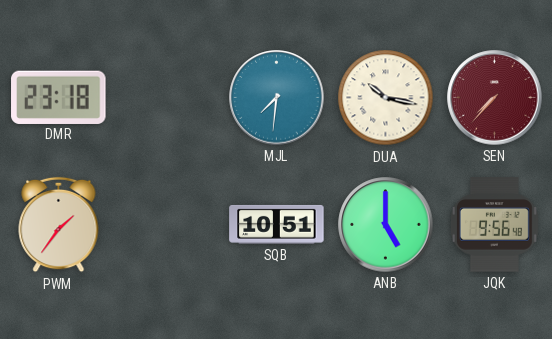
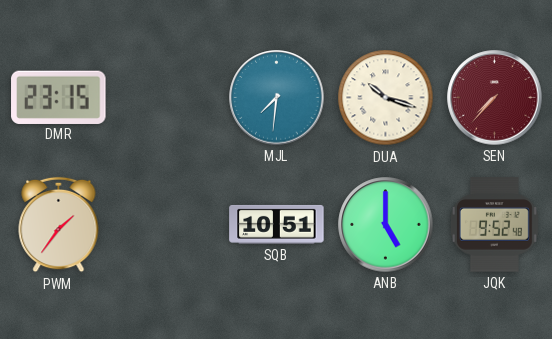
DMR: 23:18 -> 23:15
DUA: 10:17 -> 10:18
JQK: 9:56 -> 9:52
